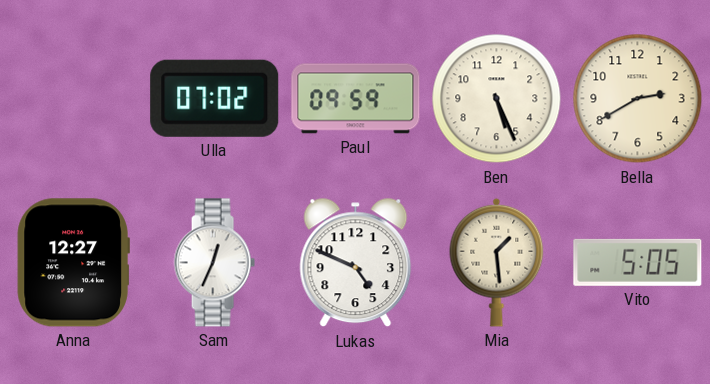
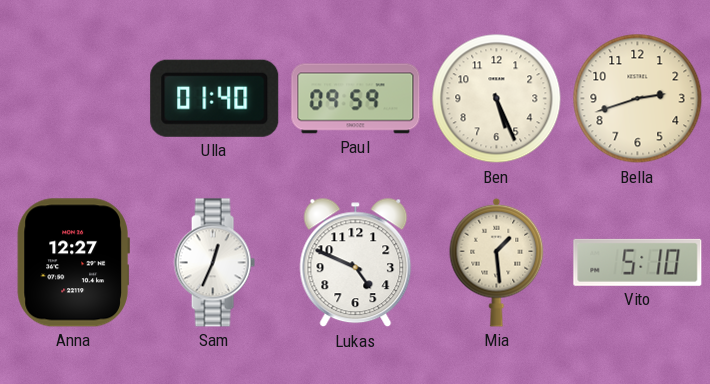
Ulla: 07:02 -> 01:40
Bella: 2:40 -> 2:42
Vito: 5:05 -> 5:10
